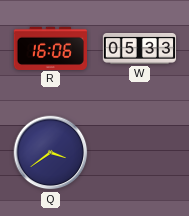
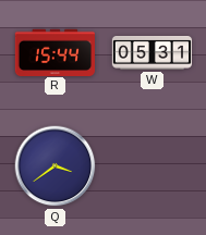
R: 16:06 -> 15:44
W: 05:33 -> 05:31
